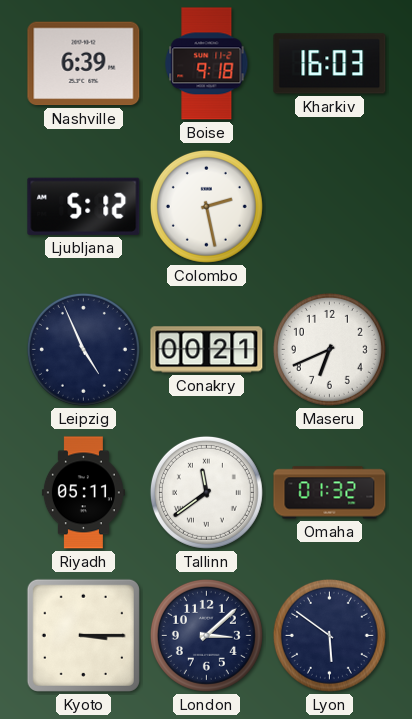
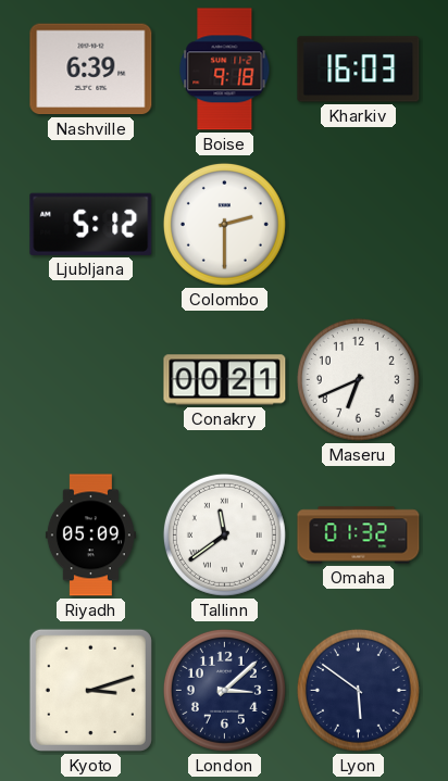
Colombo: 2:28 -> 2:30
Leipzig: 4:56 -> none
Riyadh: 05:11 -> 05:09
Kyoto: 3:15 -> 3:12
